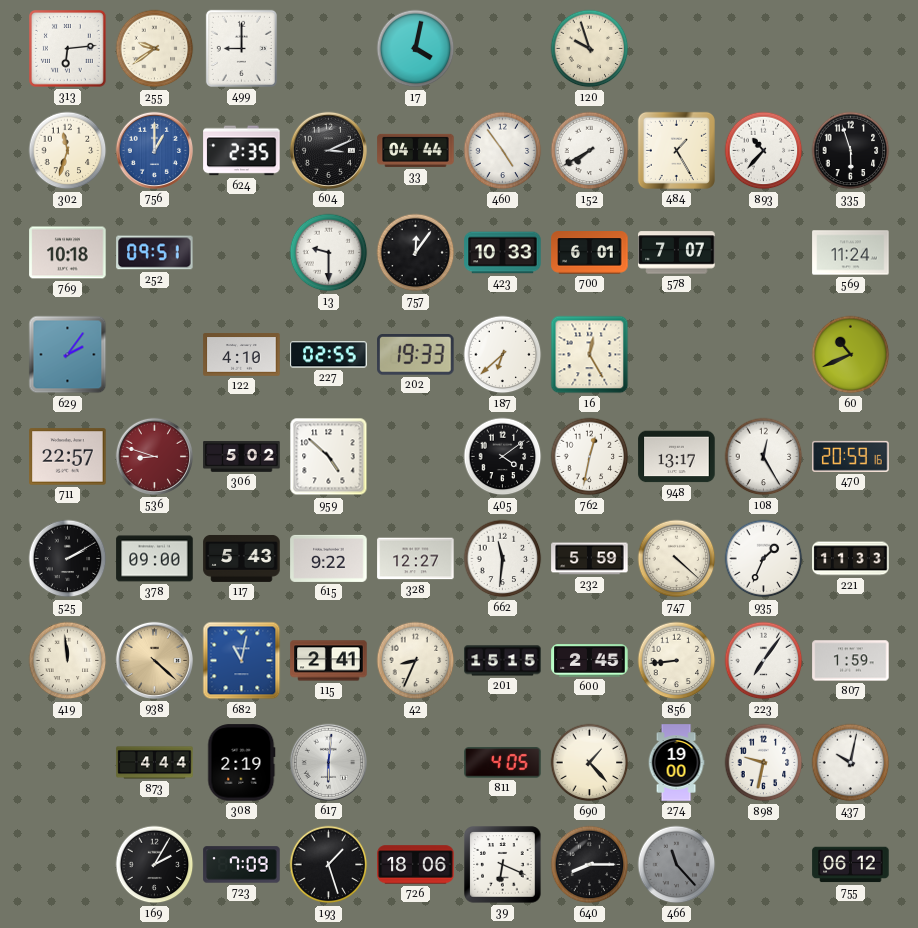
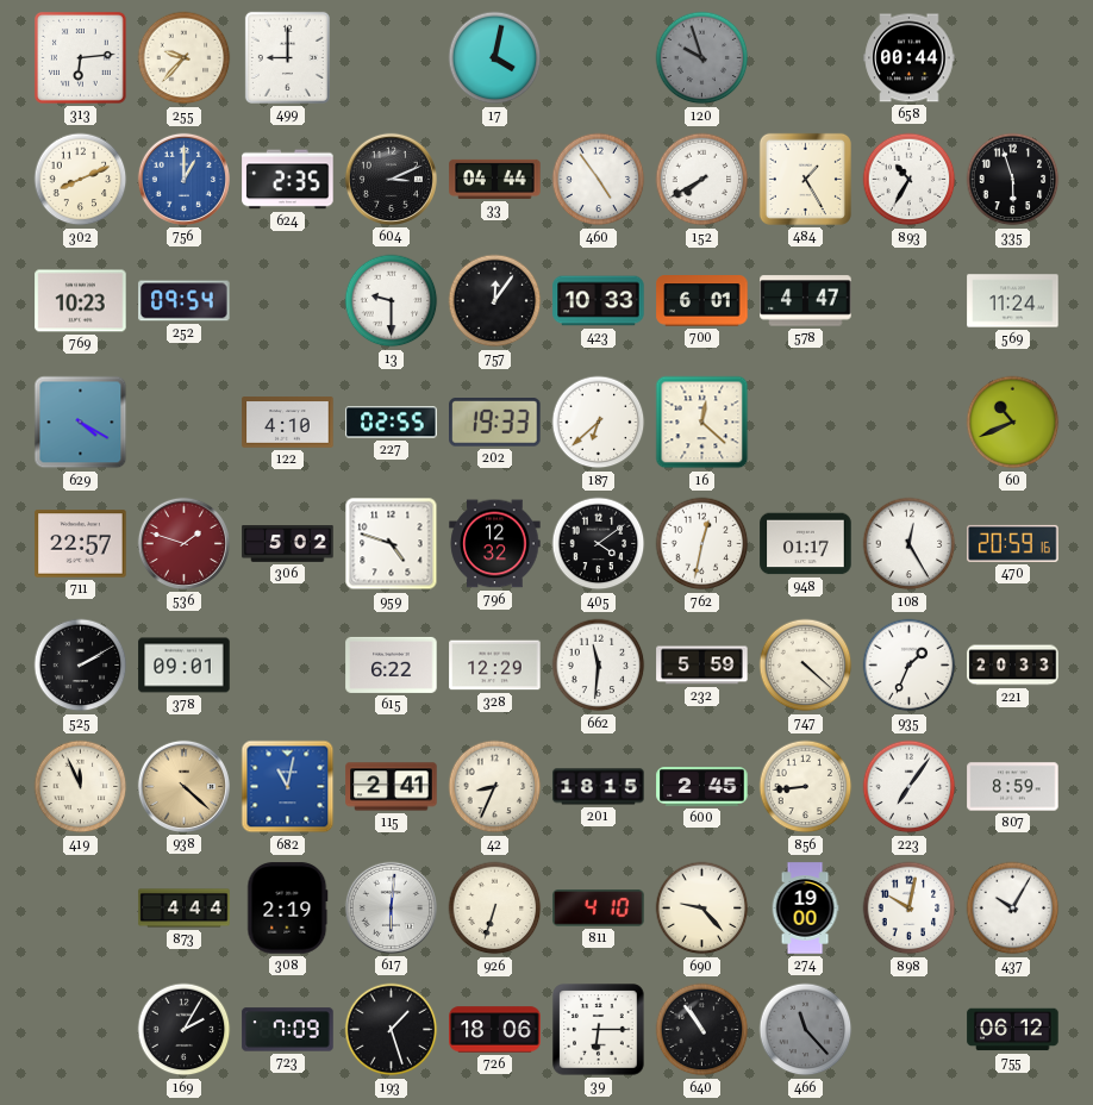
255: 9:39 -> 9:37
120 dial: cream -> grey
658: none -> 00:44
302: 11:33 -> 8:11
893: 10:37 -> 10:35
769: 10:18 -> 10:23
252: 09:51 -> 09:54
578: 7:07 -> 4:47
629: 2:06 -> 4:20
16: 12:25 -> 12:22
536: 8:48 -> 1:48
959: 4:52 -> 4:48
796: none -> 12:32
948: 13:17 -> 01:17
378: 09:00 -> 09:01
117: 5:43 -> none
615: 9:22 -> 6:22
328: 12:27 -> 12:29
221: 11:33 -> 20:33
419: 11:59 -> 11:56
201: 15:15 -> 18:15
807: 1:59 -> 8:59
926: none -> 6:33
811: 4:05 -> 4:10
690: 1:23 -> 9:23
898: 9:32 -> 10:02
437: 10:02 -> 10:05
39: 6:19 -> 6:15
640: 8:15 -> 10:54
